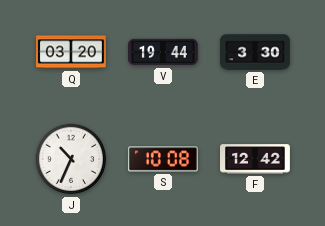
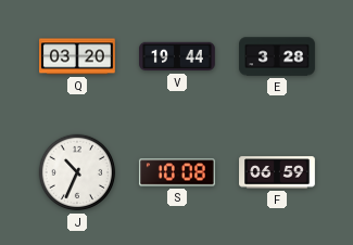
E: 3:30 -> 3:28
F: 12:42 -> 06:59
